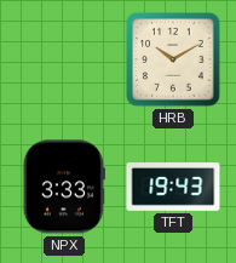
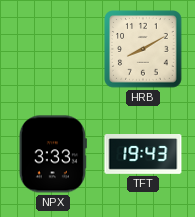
HRB: 10:10 -> 8:10
